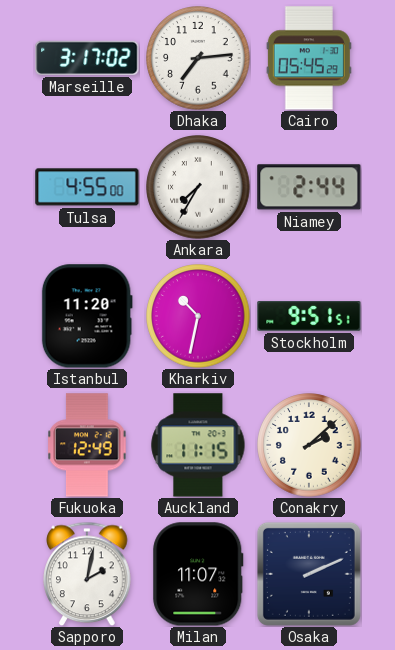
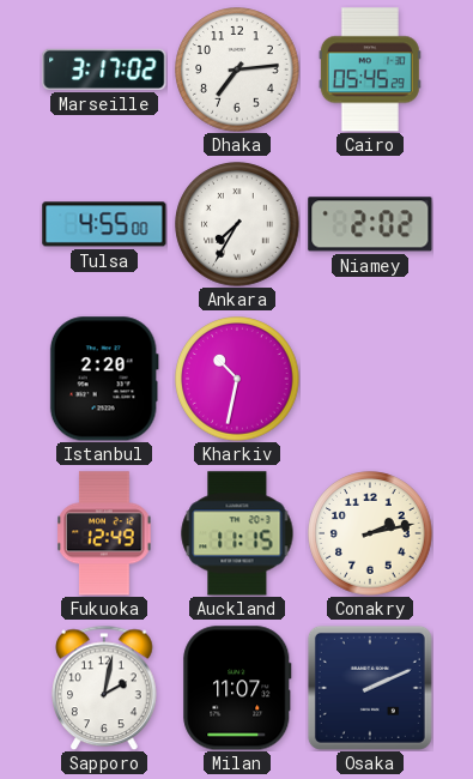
Niamey: 2:44 -> 2:02
Istanbul: 11:20 -> 2:20
Stockholm: 9:51 -> none
Conakry: 2:08 -> 2:13
